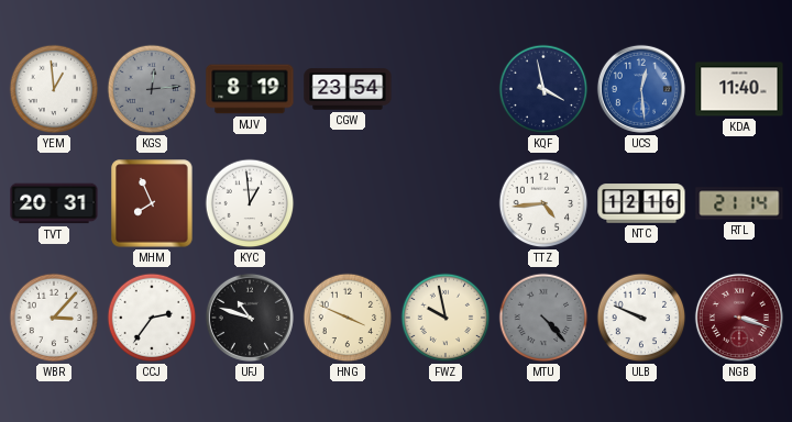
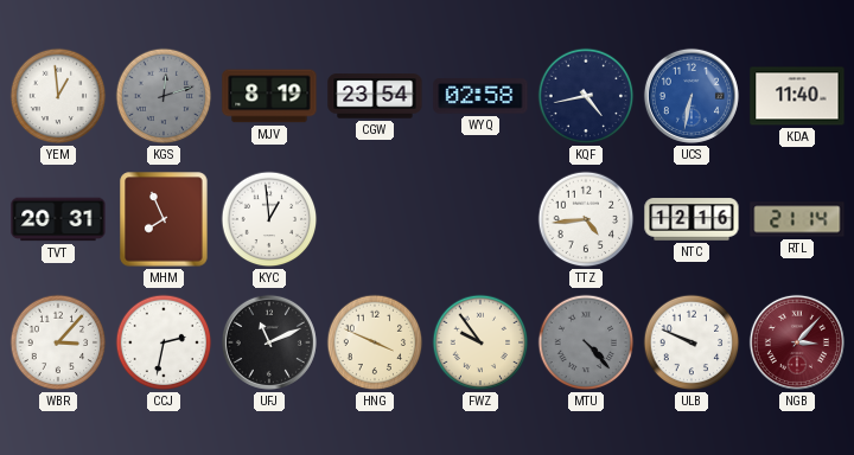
KGS: 12:14 -> 12:12
WYQ: none -> 02:58
KQF: 3:58 -> 4:43
UCS: 12:29 -> 6:32
CCJ: 2:36 -> 2:32
UFJ: 10:48 -> 11:11
FWZ: 9:58 -> 9:54
NGB: 3:18 -> 3:07
